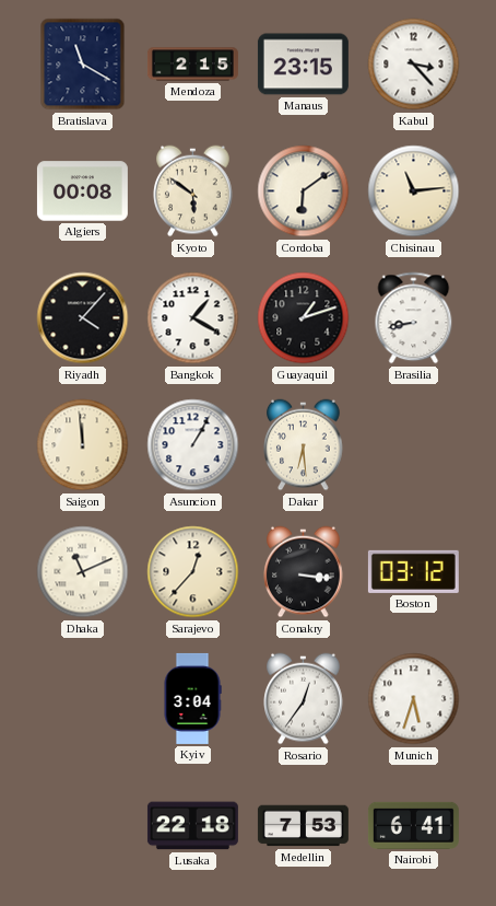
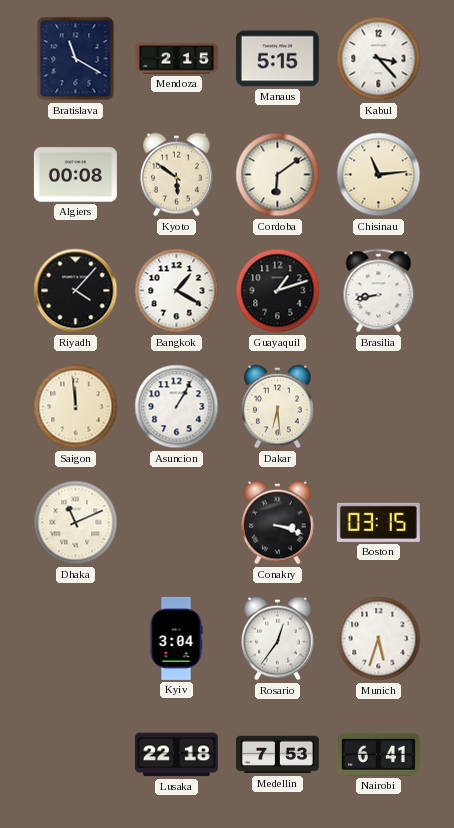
Manaus: 23:15 -> 5:15
Sarajevo: 12:37 -> none
Conakry: 3:16 -> 3:18
Boston: 03:12 -> 03:15
